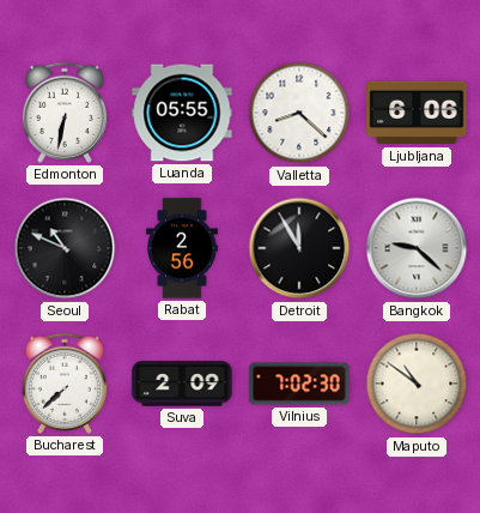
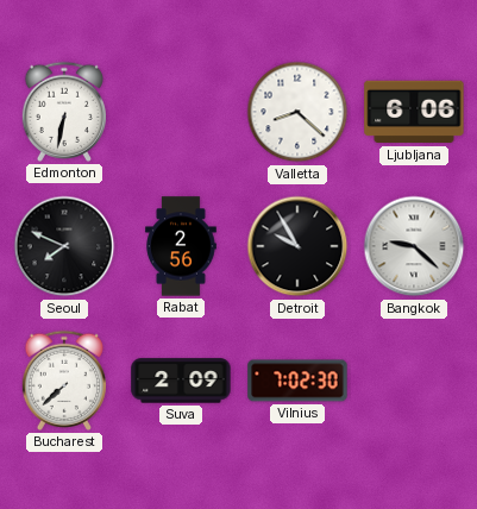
Luanda: 05:55 -> none
Seoul: 10:49 -> 7:49
Detroit: 11:55 -> 9:55
Maputo: 10:51 -> none
